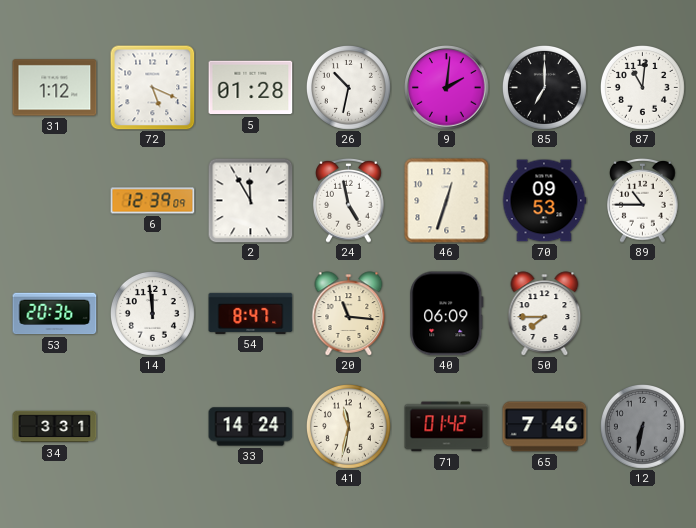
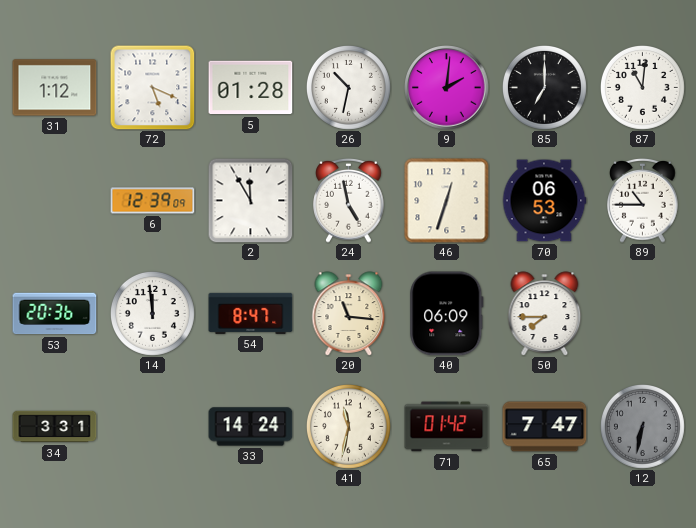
70: 09:53 -> 06:53
65: 7:46 -> 7:47
